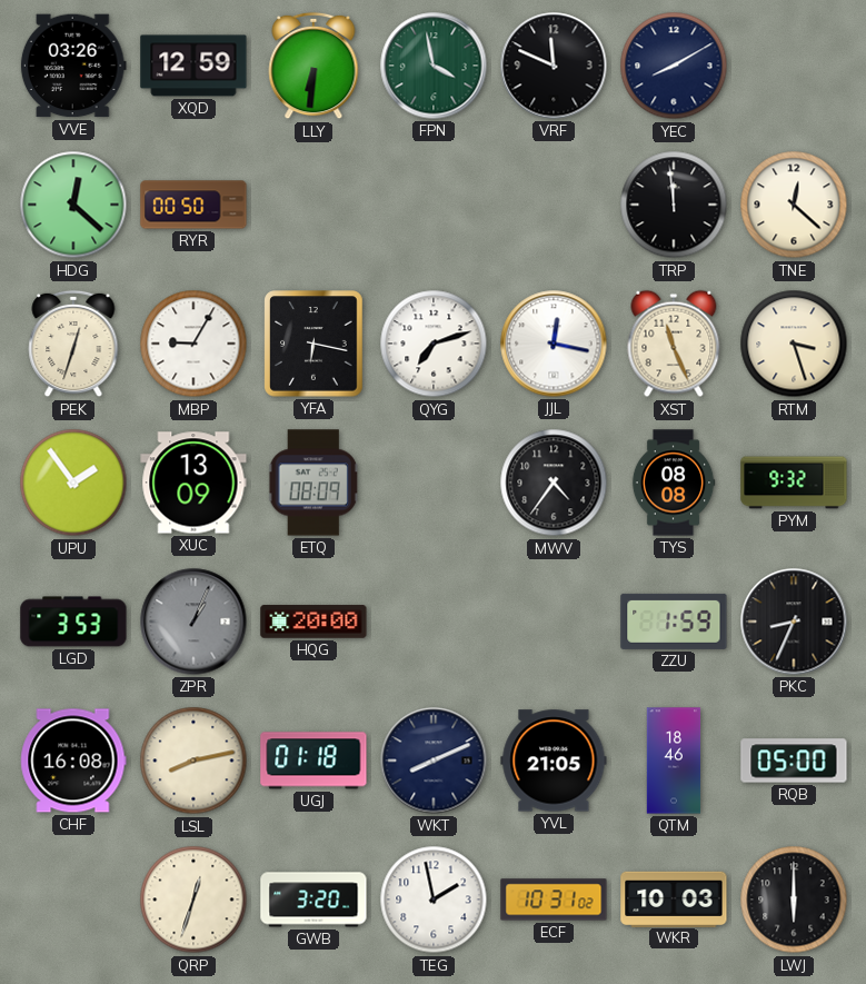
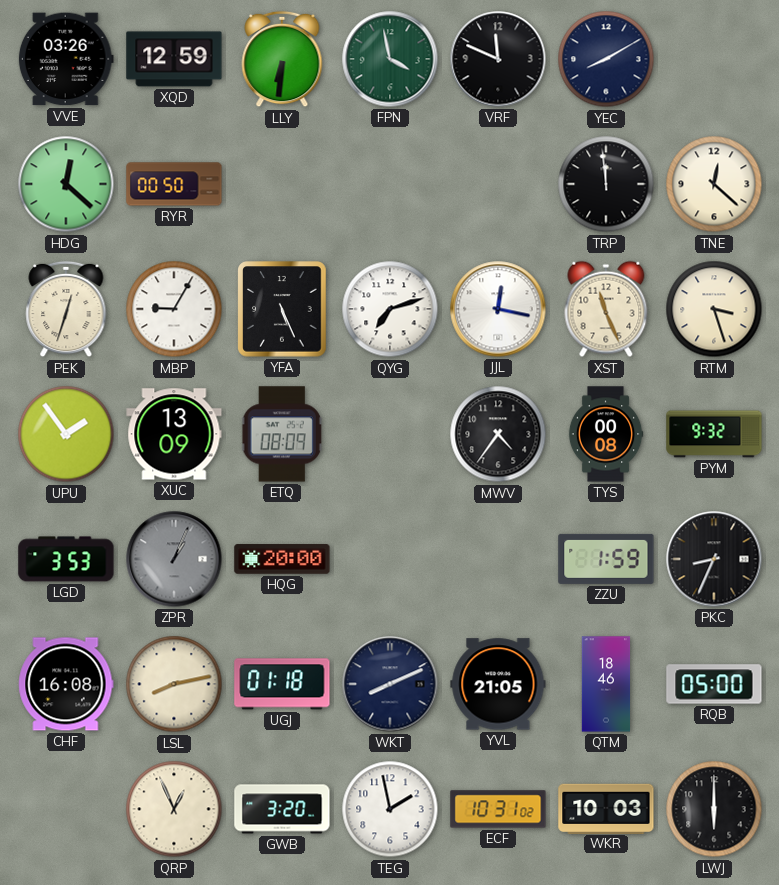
YFA: 6:17 -> 5:26
TYS: 08:08 -> 00:08
QRP: 12:33 -> 12:56
